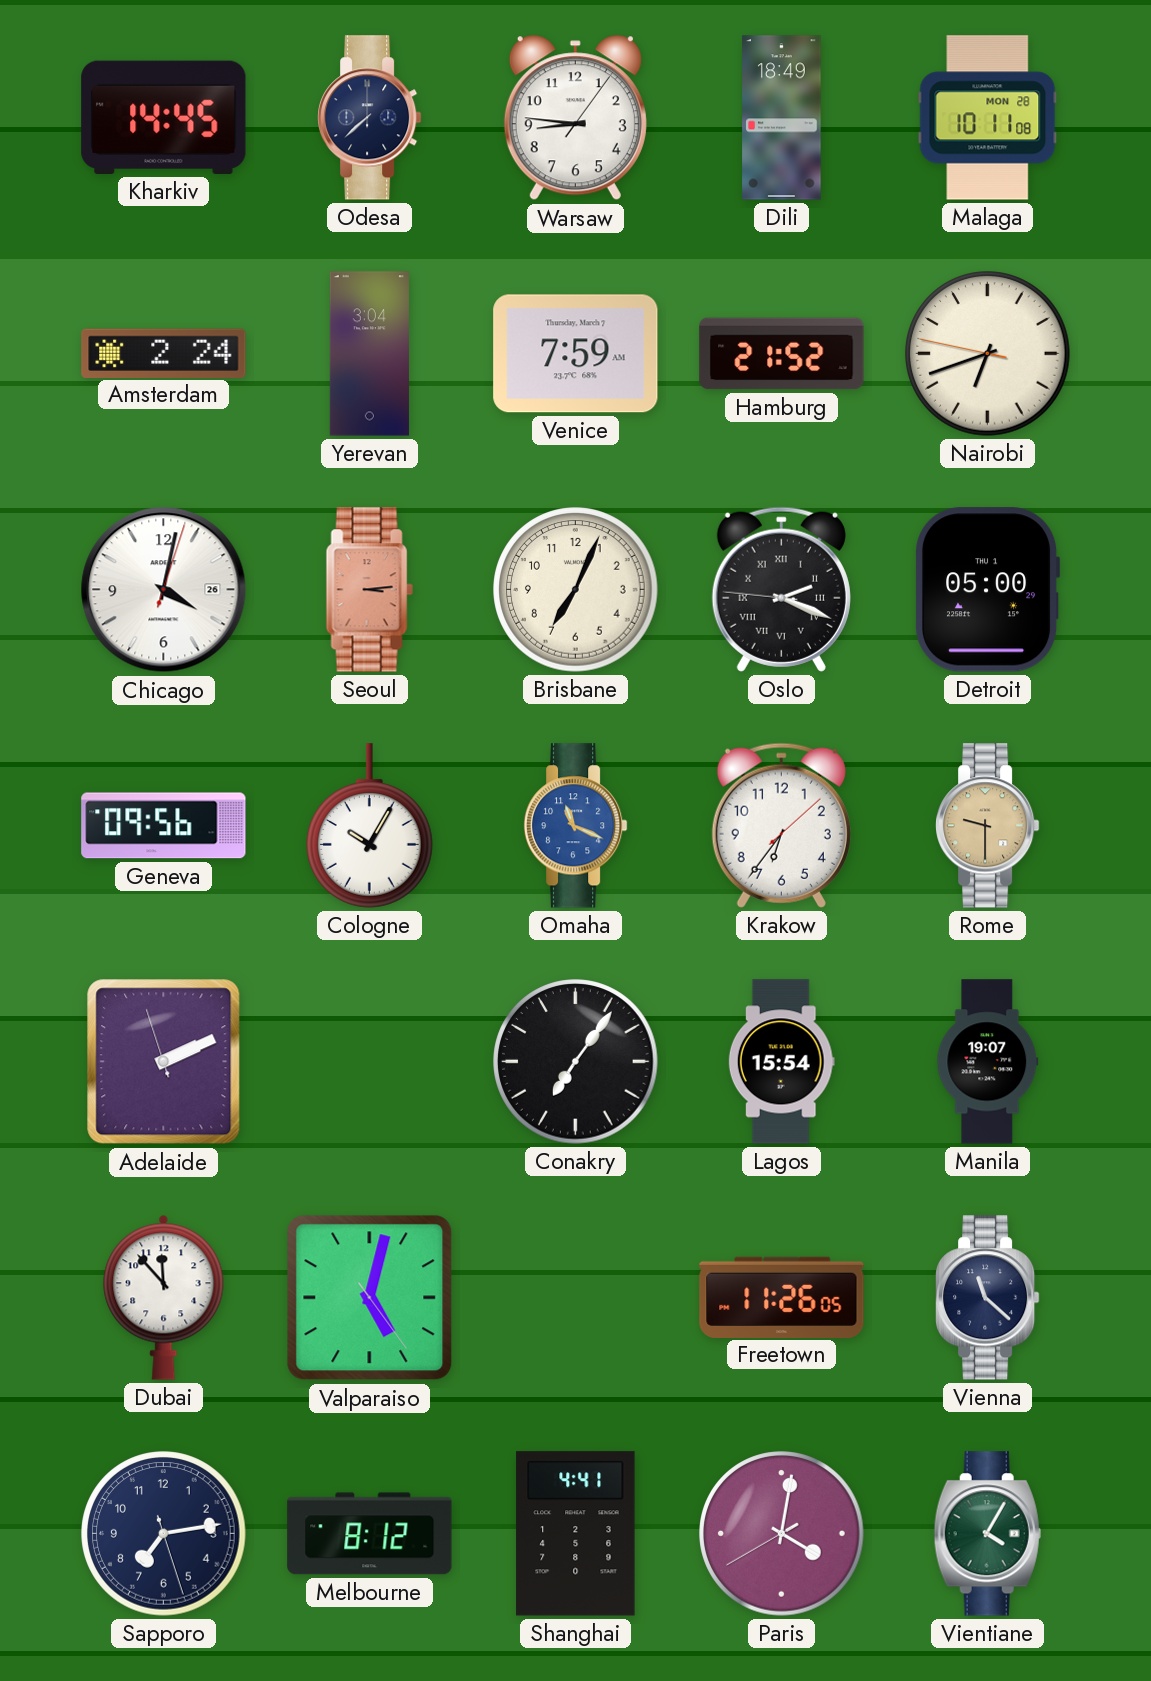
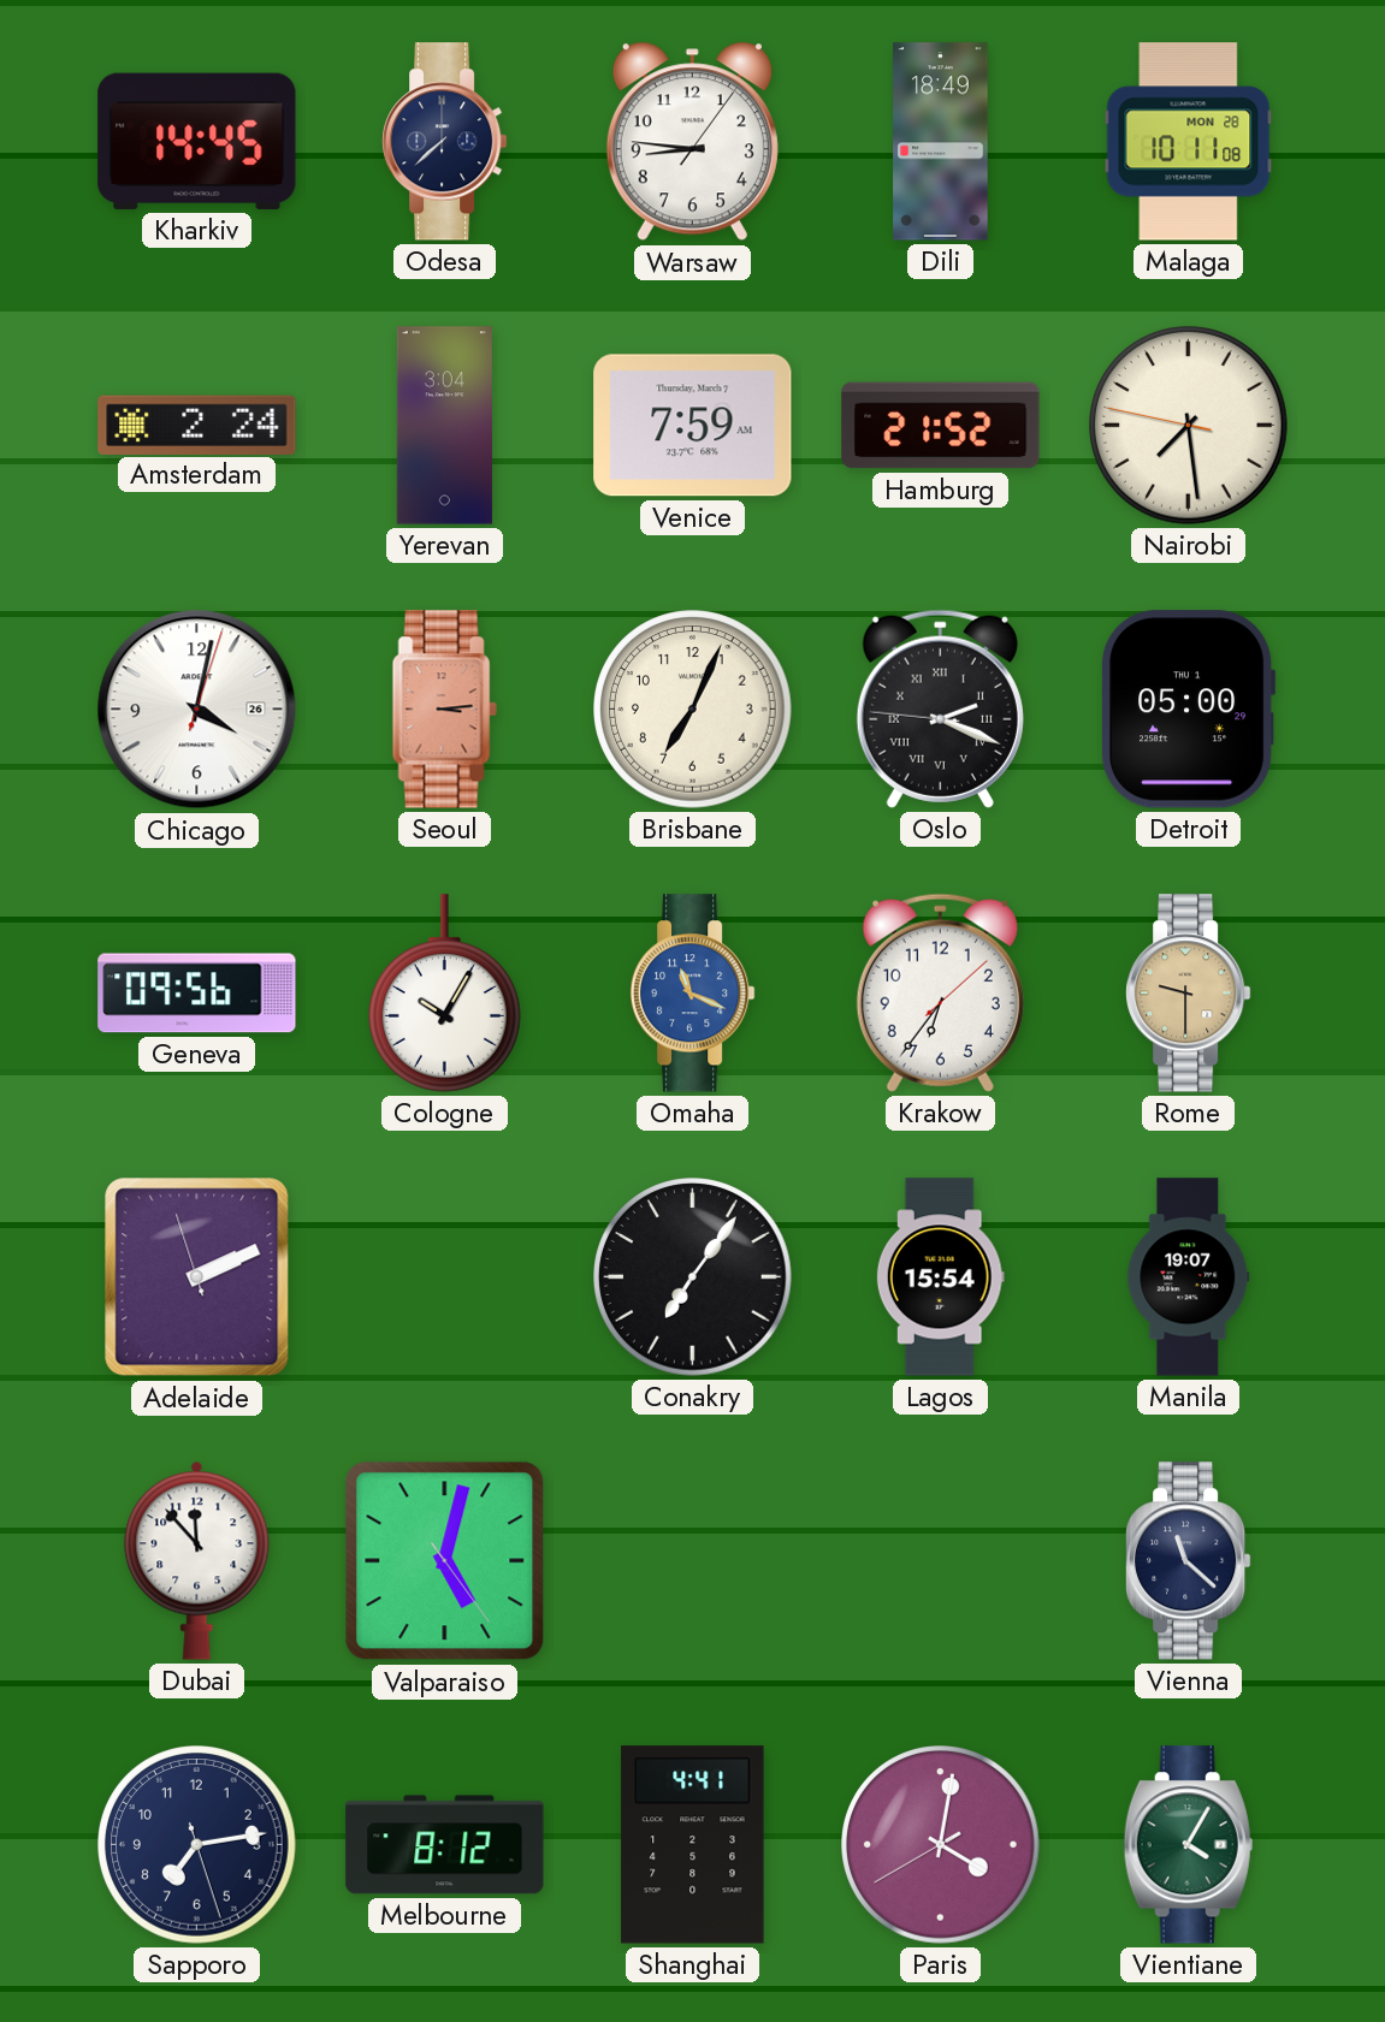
Nairobi: 6:41 -> 7:28
Freetown: 11:26 -> none
